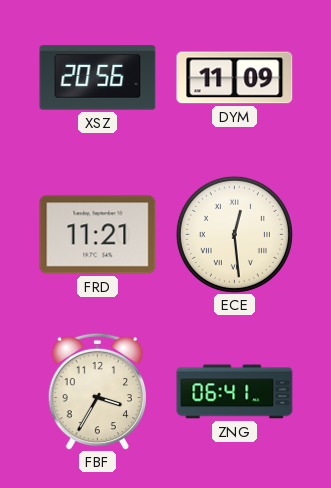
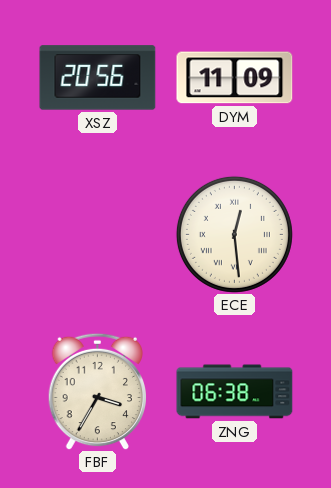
FRD: 11:21 -> none
ZNG: 06:41 -> 06:38
